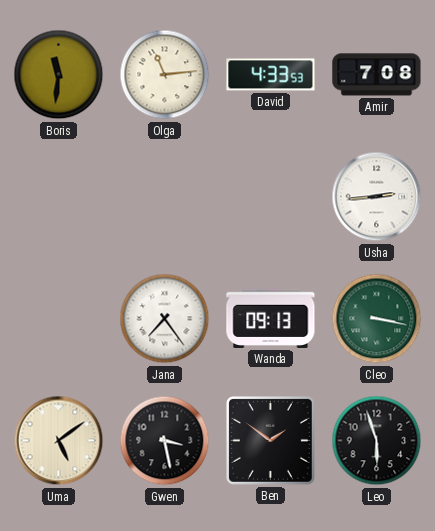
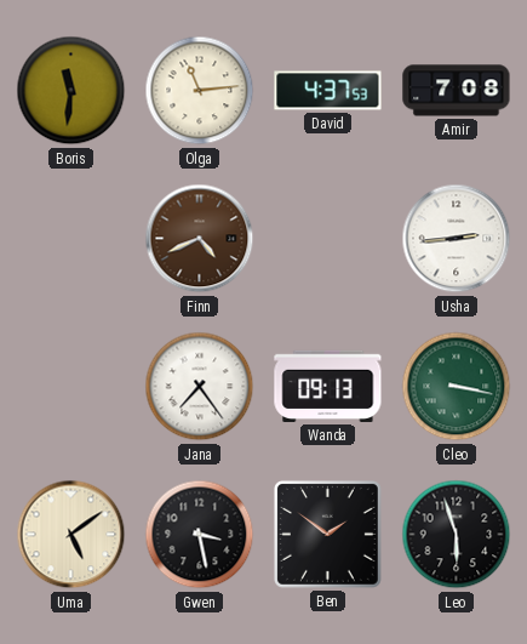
David: 4:33 -> 4:37
Finn: none -> 4:41
